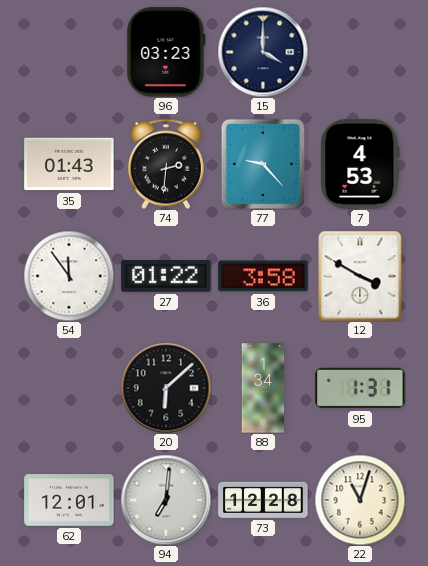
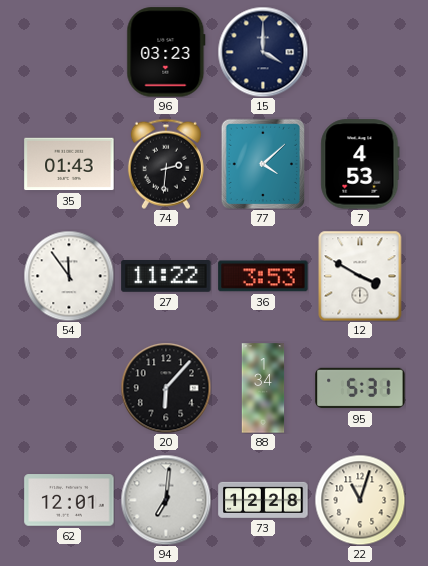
77: 9:23 -> 4:08
27: 01:22 -> 11:22
36: 3:58 -> 3:53
20: 6:08 -> 6:07
95: 1:31 -> 5:31
